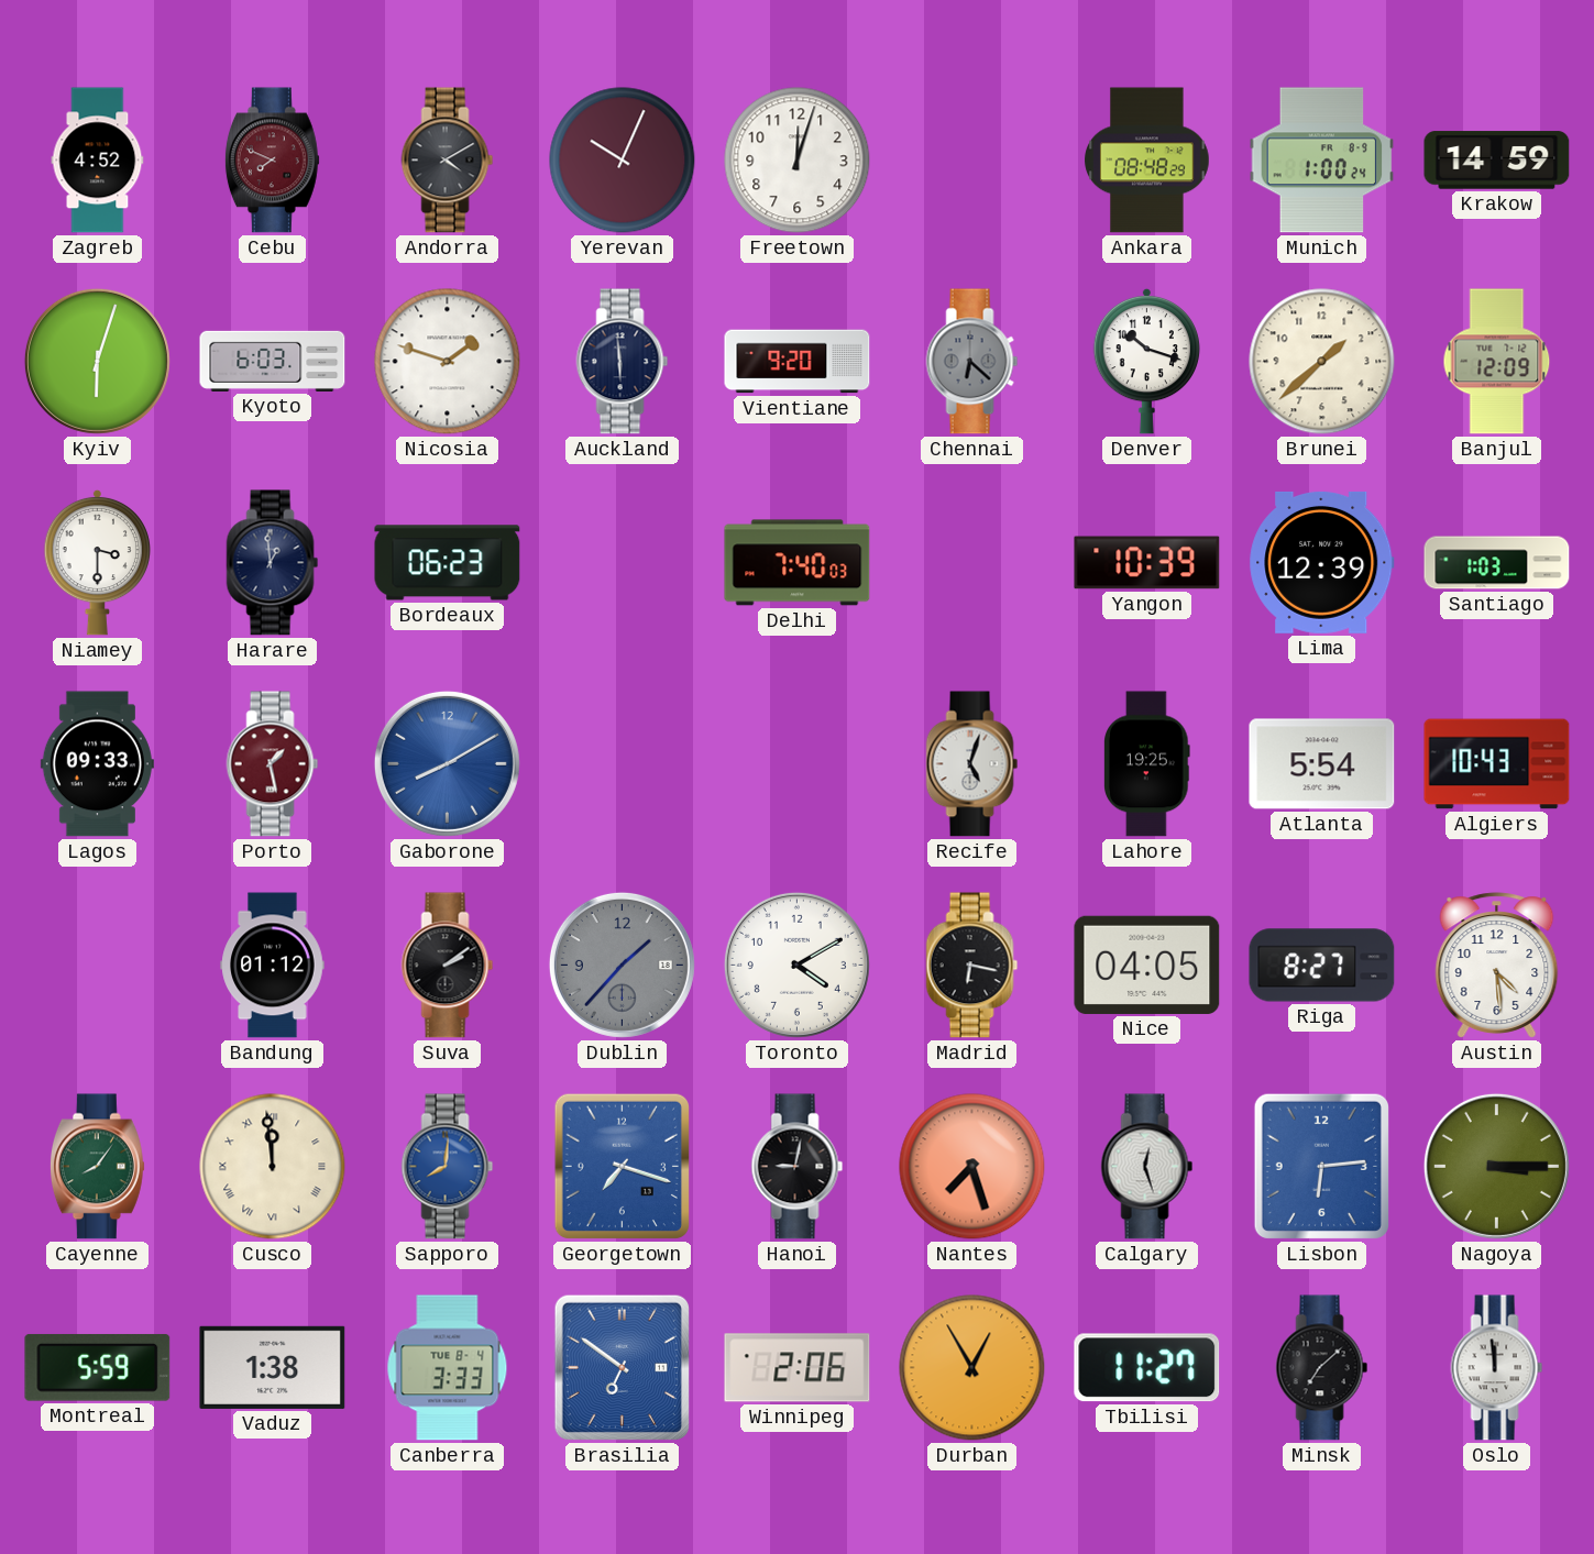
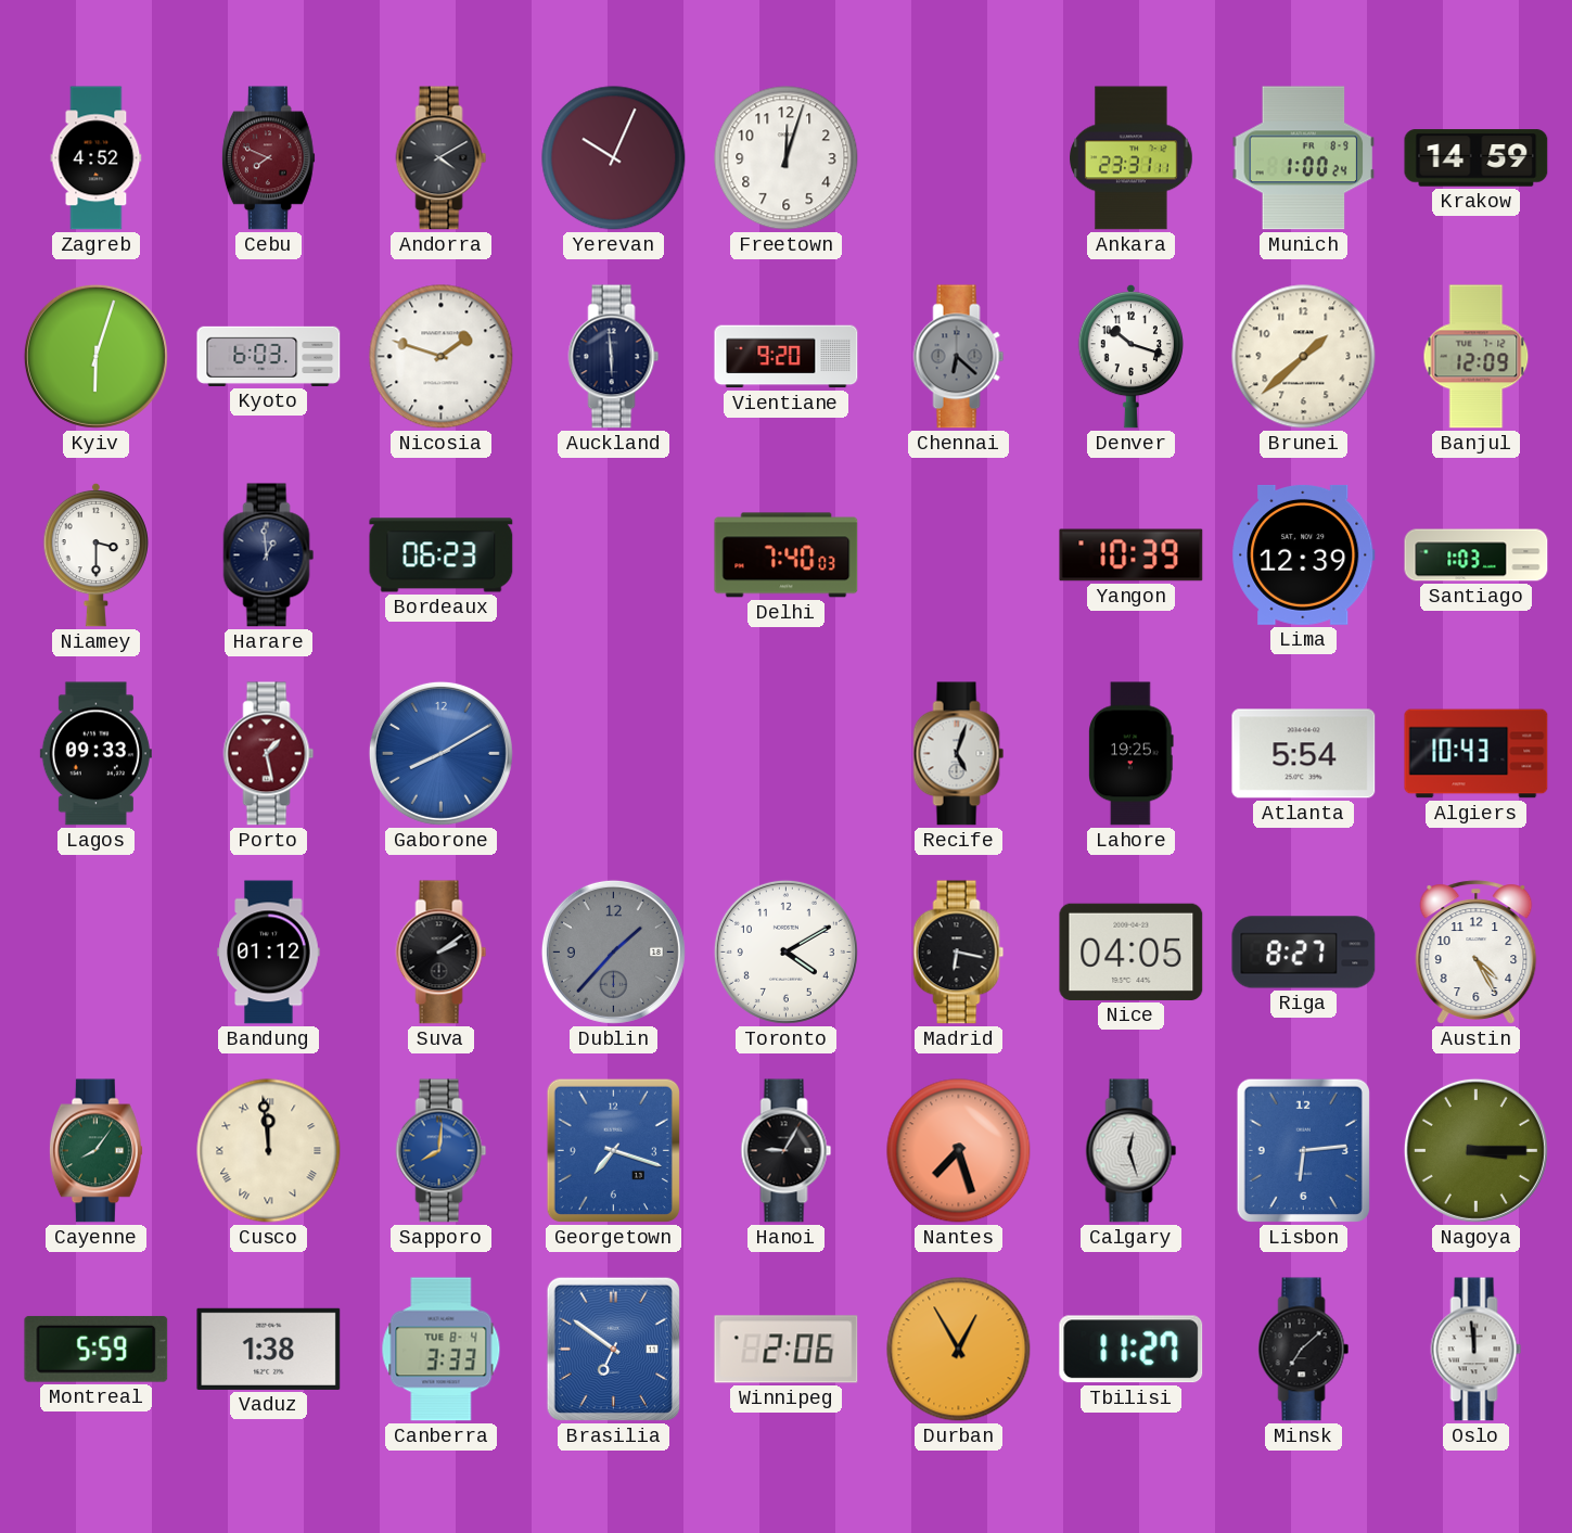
Ankara: 08:48 -> 23:31
Austin: 4:29 -> 4:25
Hanoi: 9:02 -> 9:05
